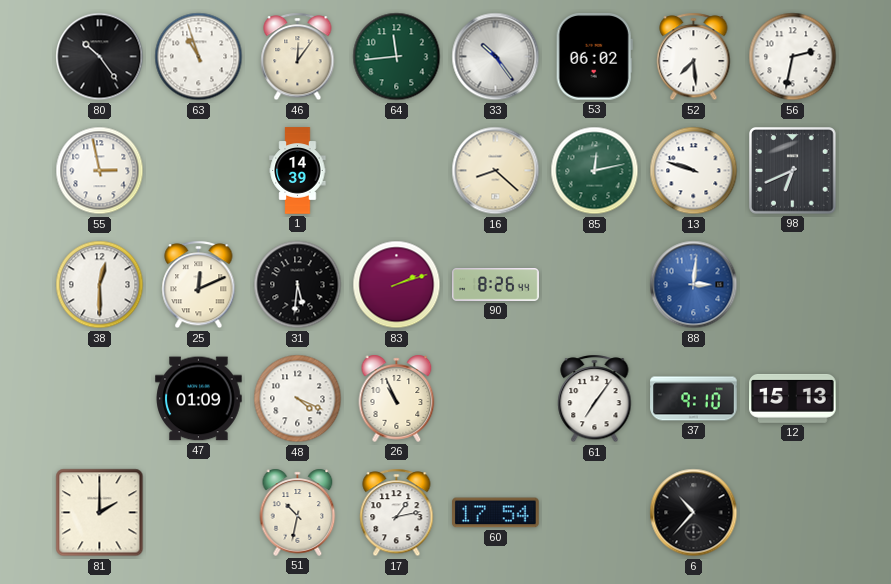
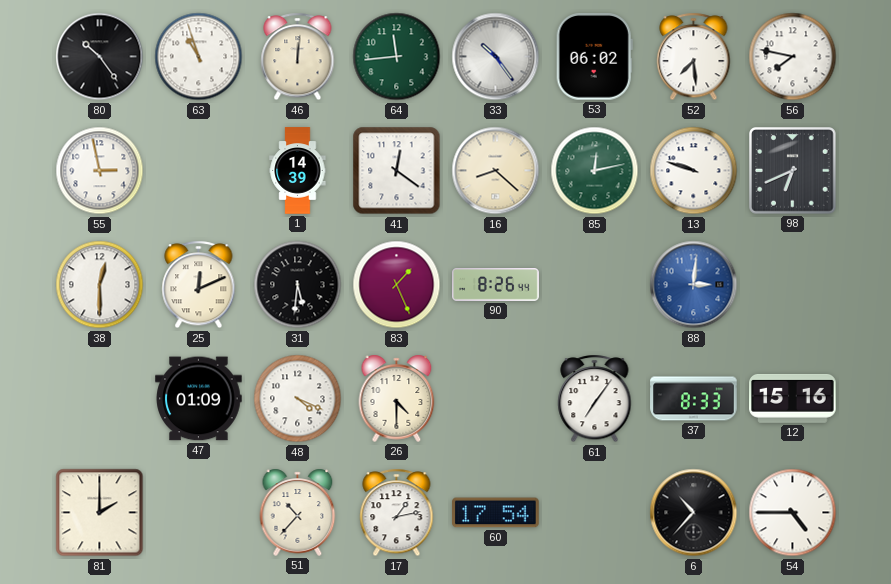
46: 12:06 -> 12:01
56: 2:32 -> 7:47
41: none -> 12:21
83: 2:12 -> 1:26
26: 10:56 -> 4:30
37: 9:10 -> 8:33
12: 15:13 -> 15:16
51: 10:32 -> 10:37
54: none -> 4:45
